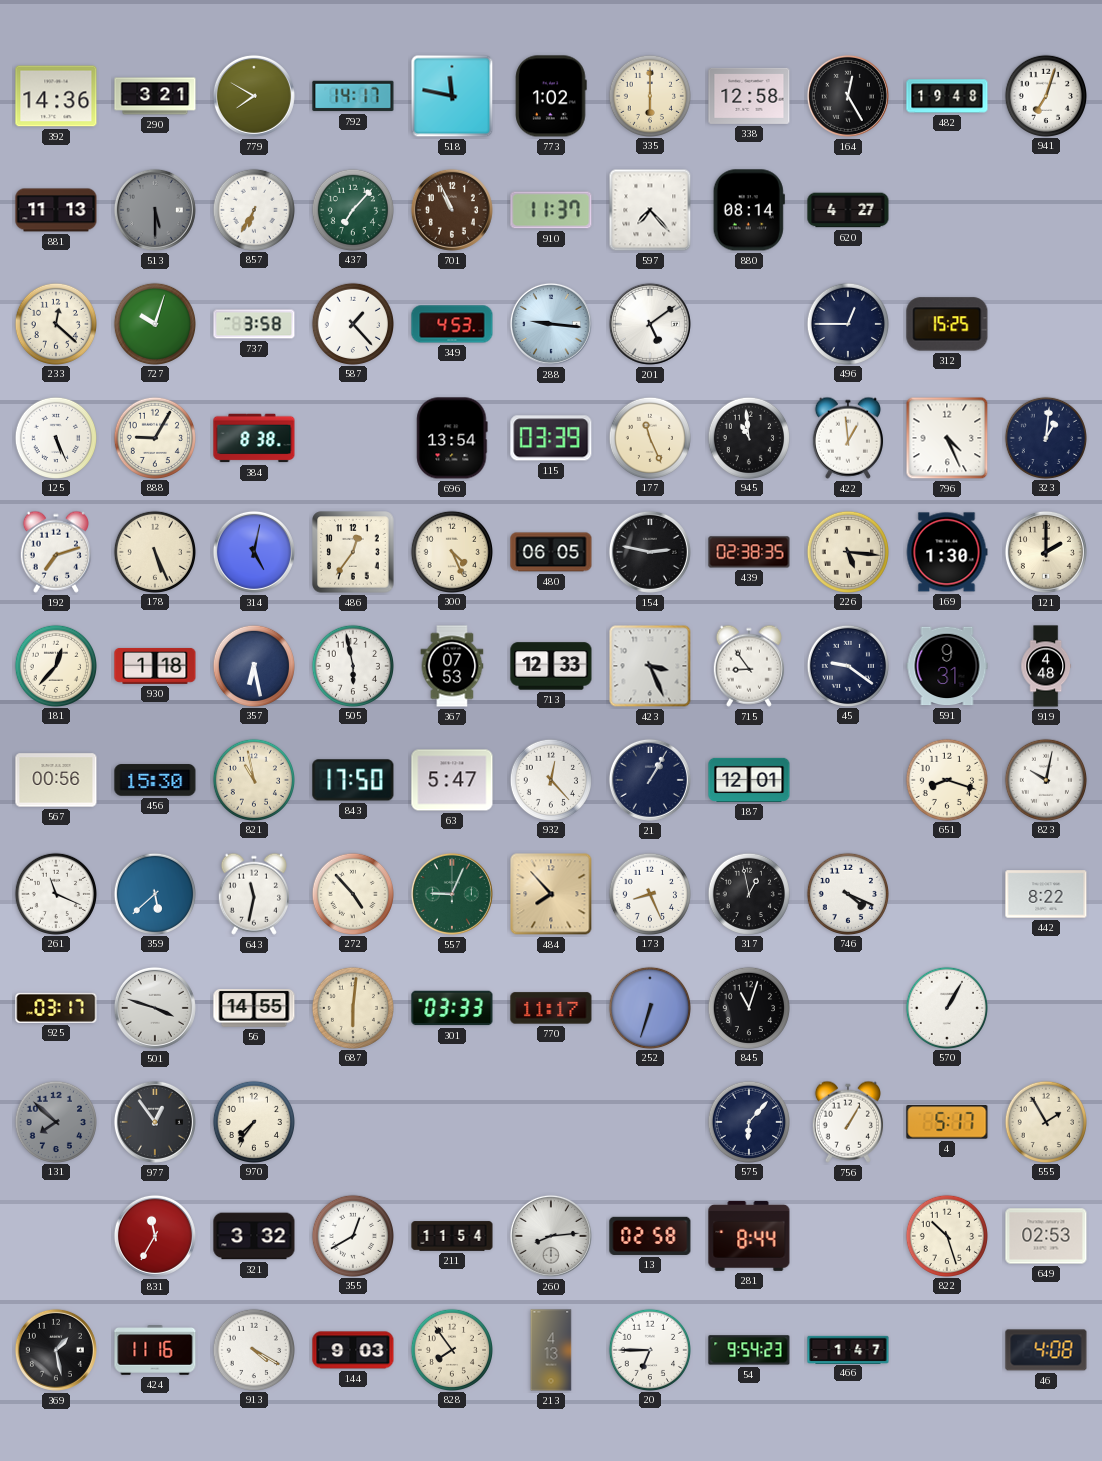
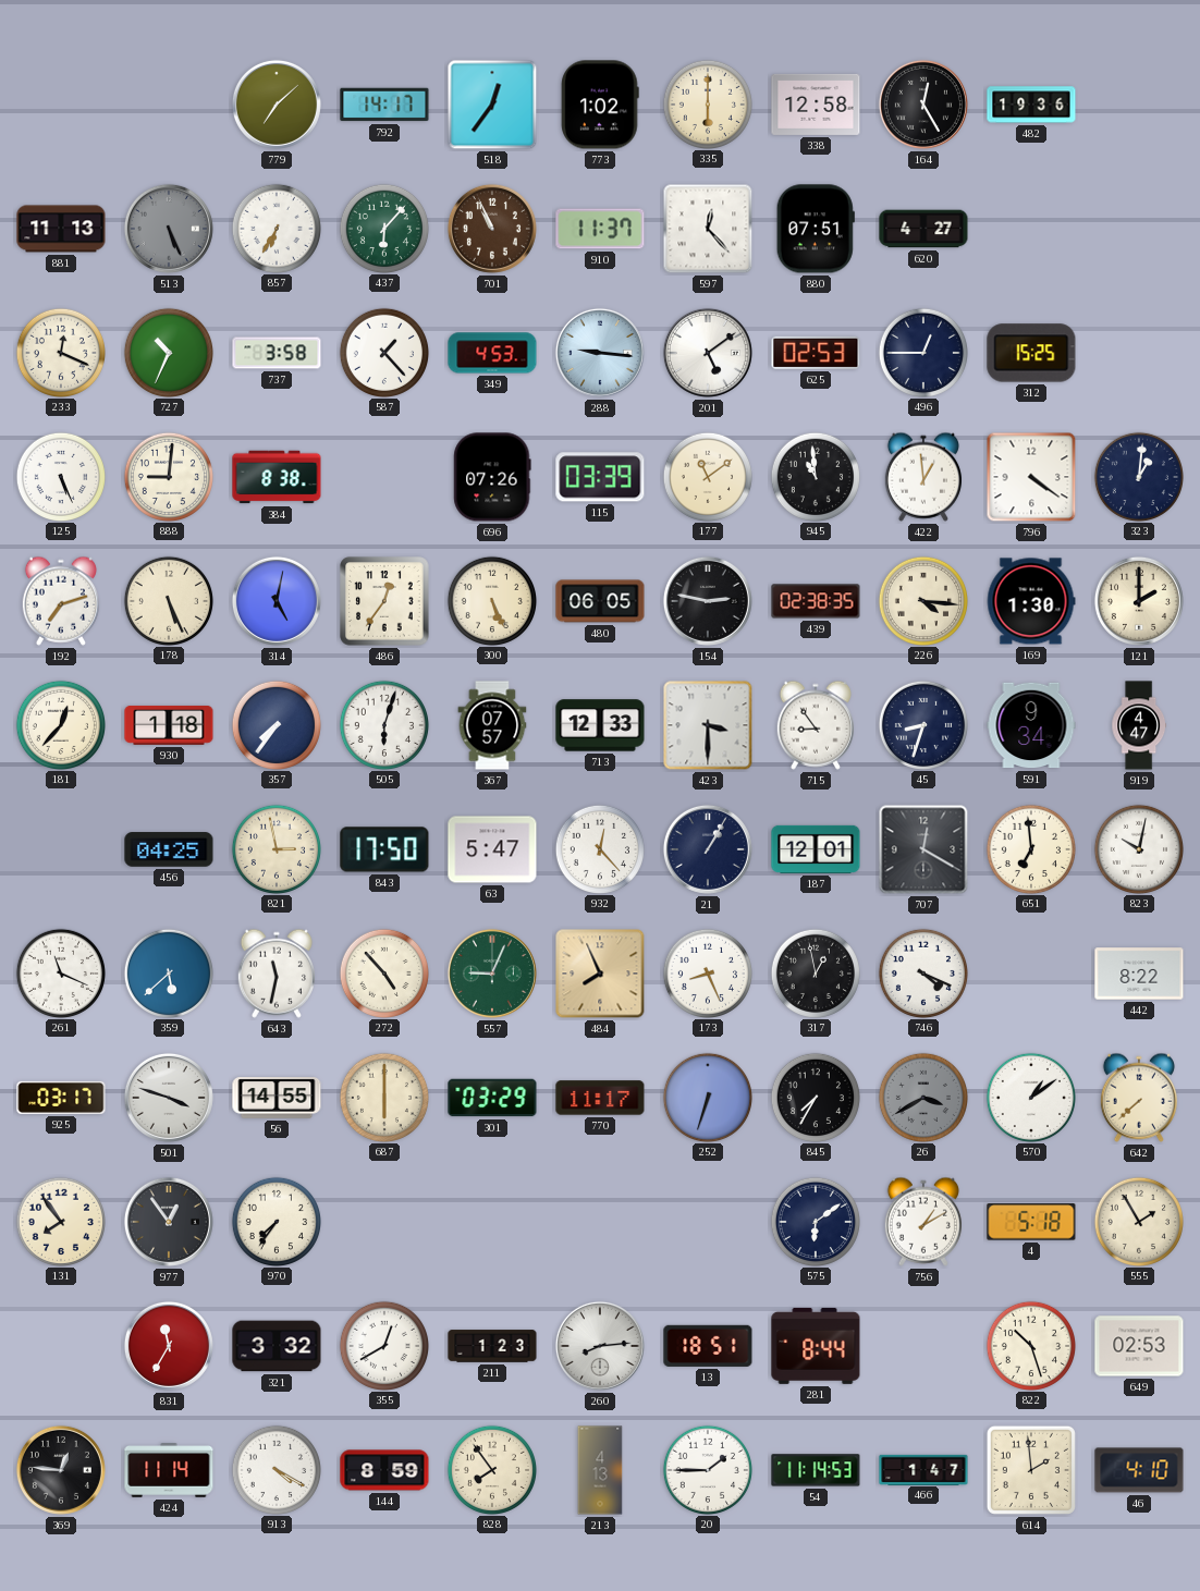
392: 14:36 -> none
290: 3:21 -> none
779: 7:50 -> 7:08
518: 11:47 -> 12:36
482: 19:48 -> 19:36
941: 7:03 -> none
513: 5:30 -> 5:26
437: 7:07 -> 6:07
597: 7:23 -> 12:23
880: 08:14 -> 07:51
233: 12:22 -> 12:19
727: 10:03 -> 10:34
625: none -> 02:53
888: 9:05 -> 9:01
696: 13:54 -> 07:26
177: 11:26 -> 11:09
796: 4:26 -> 4:21
300: 4:26 -> 5:26
226: 5:16 -> 4:16
357: 6:28 -> 7:36
505: 5:58 -> 6:03
367: 07:53 -> 07:57
423: 3:26 -> 3:30
45: 9:21 -> 8:33
591: 9:31 -> 9:34
919: 4:48 -> 4:47
567: 00:56 -> none
456: 15:30 -> 04:25
821: 10:58 -> 2:58
707: none -> 12:20
651: 8:18 -> 6:59
484: 7:53 -> 7:56
687: 6:01 -> 6:00
301: 03:33 -> 03:29
845: 11:03 -> 7:35
26: none -> 3:40
570: 1:05 -> 1:09
642: none -> 7:38
131: 7:52 -> 7:54
131 dial: grey -> cream
575: 6:07 -> 6:09
756: 1:05 -> 1:10
4: 5:17 -> 5:18
211: 11:54 -> 1:23
13: 02:58 -> 18:51
369: 1:28 -> 12:46
424: 11:16 -> 11:14
144: 9:03 -> 8:59
20: 6:45 -> 1:45
54: 9:54 -> 11:14
614: none -> 1:59
46: 4:08 -> 4:10
